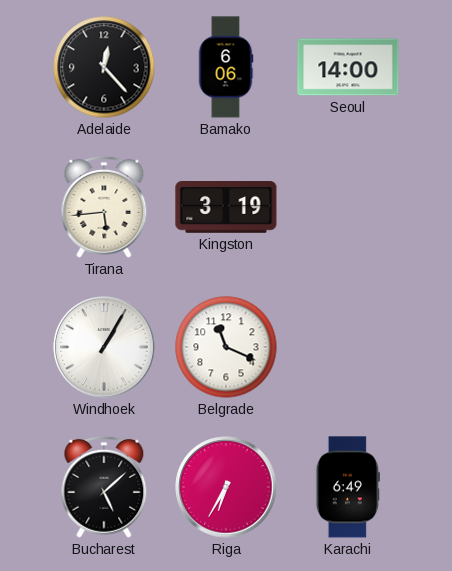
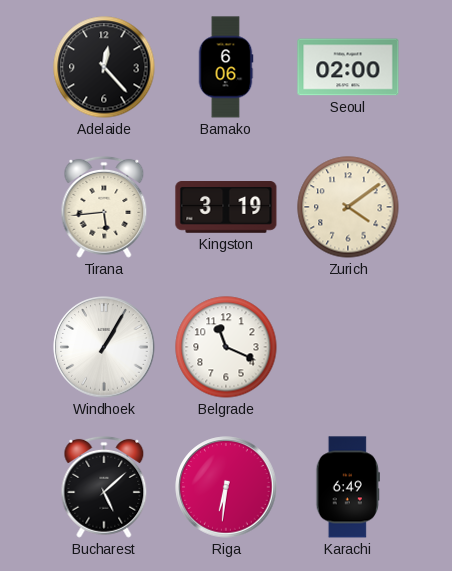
Seoul: 14:00 -> 02:00
Zurich: none -> 4:09
Riga: 6:35 -> 6:31
